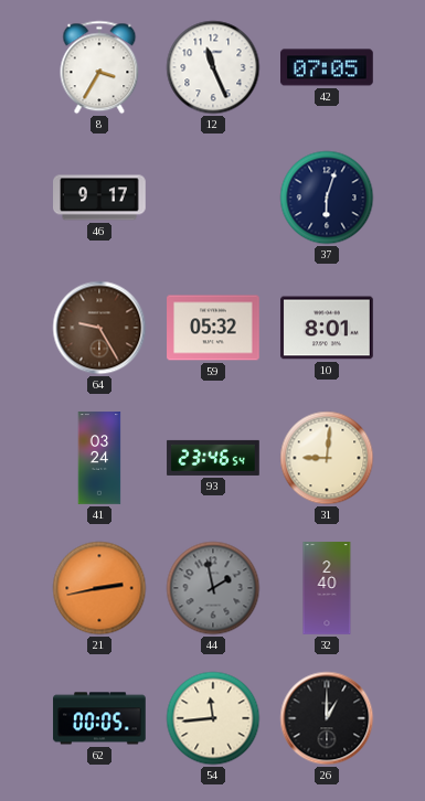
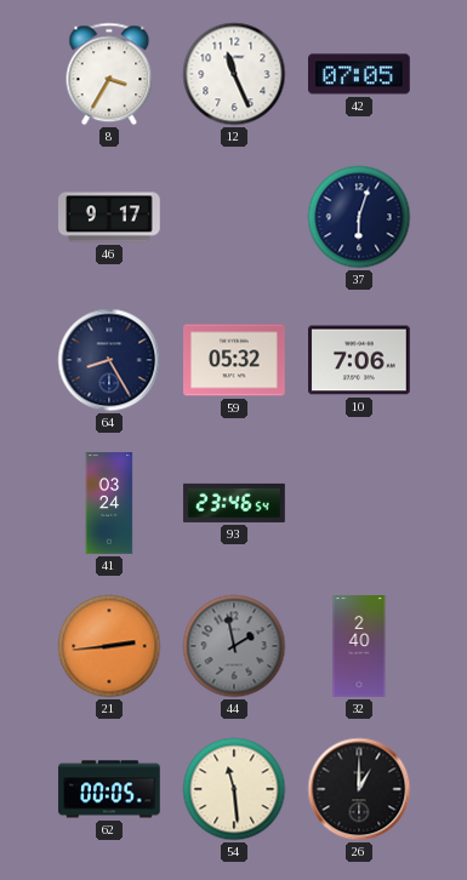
64: 9:25 -> 8:25
64 dial: brown -> navy
10: 8:01 -> 7:06
31: 9:01 -> none
21: 2:43 -> 2:44
54: 11:44 -> 11:29
